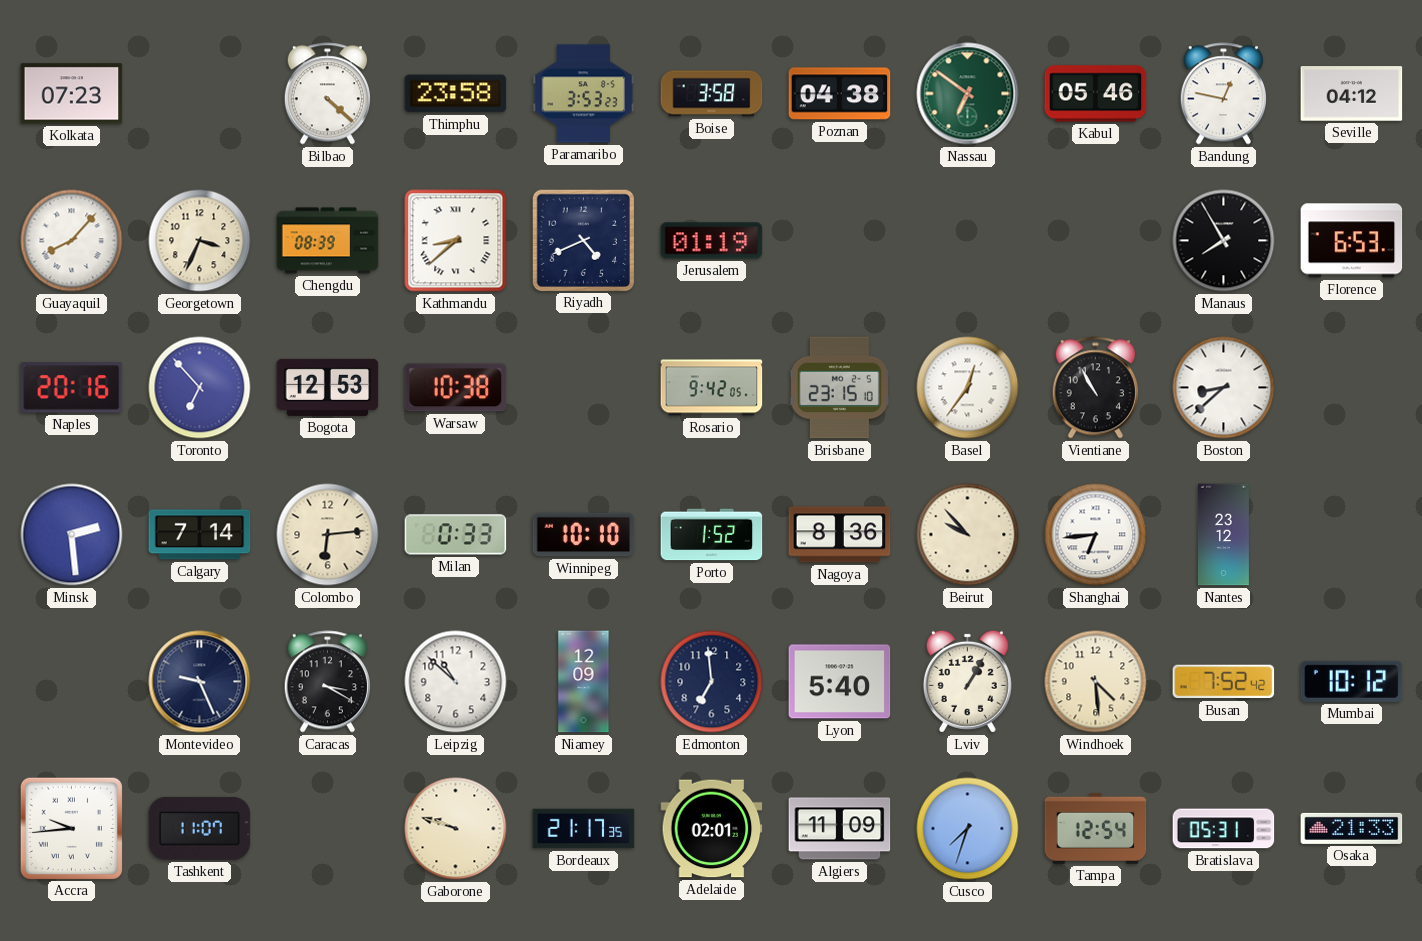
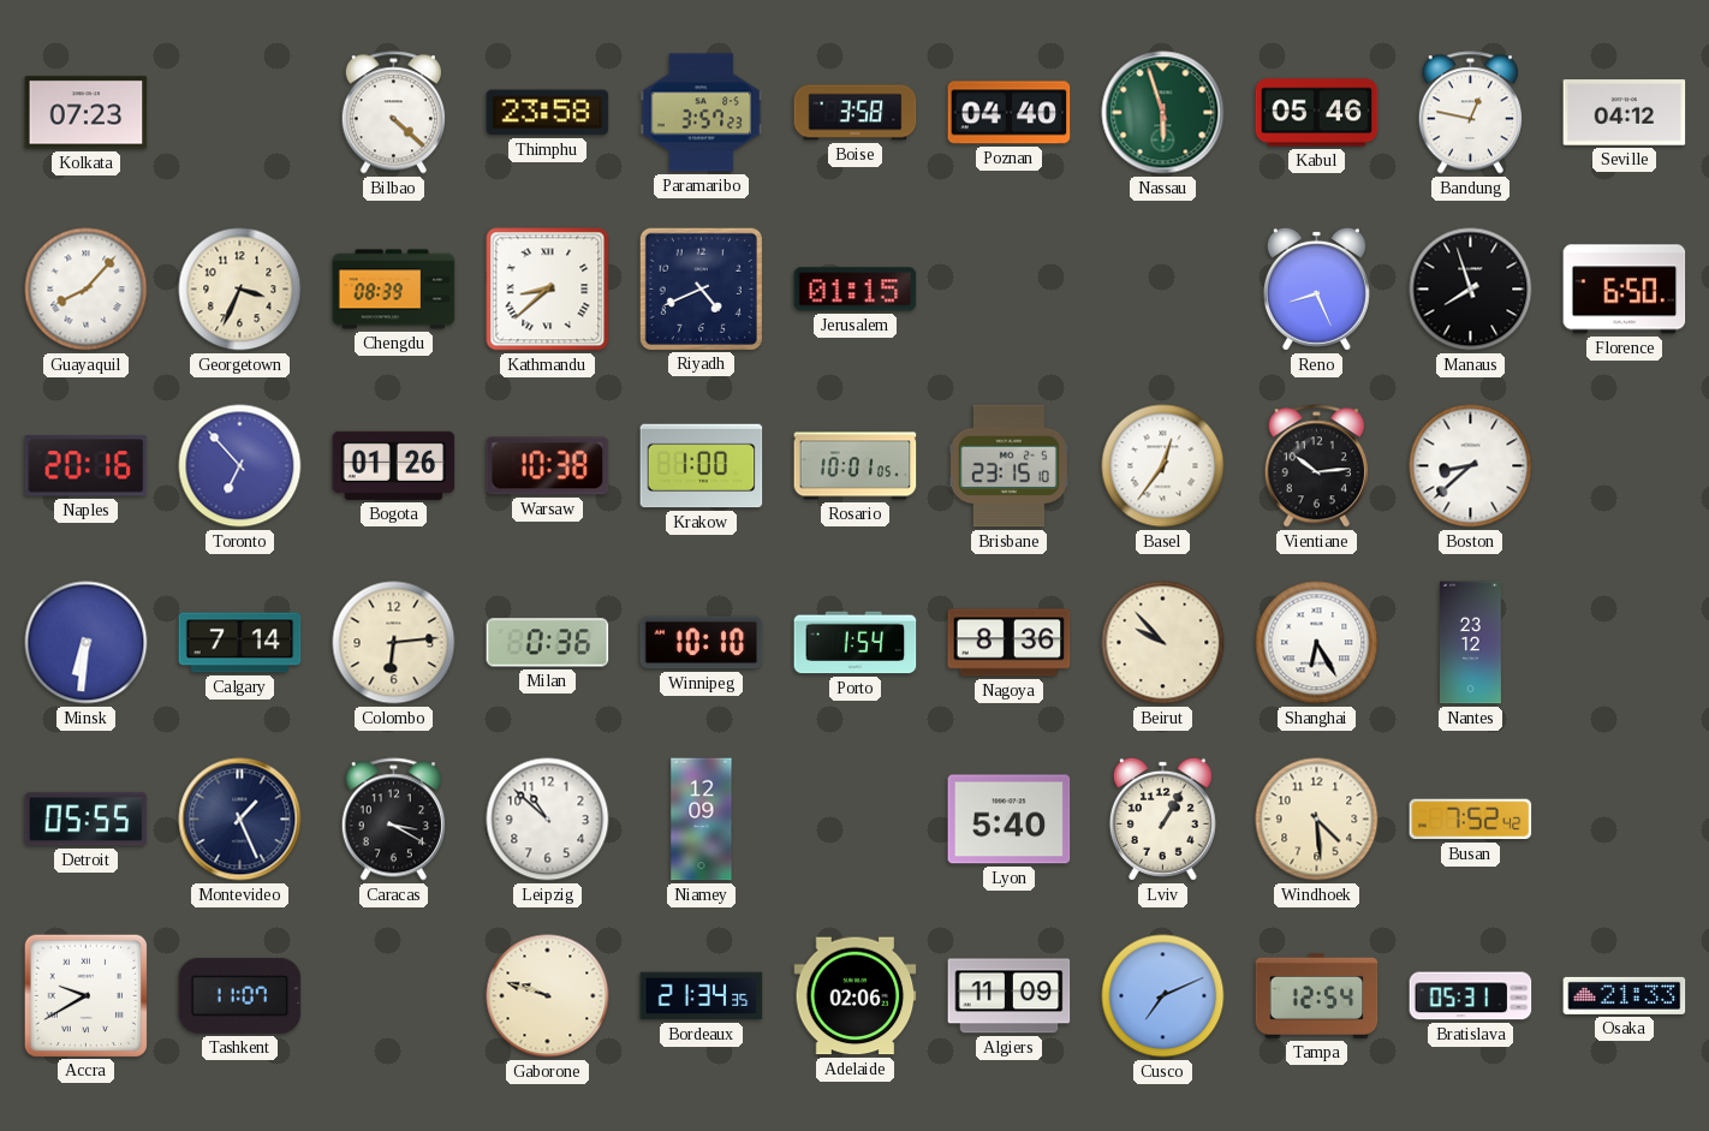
Paramaribo: 3:53 -> 3:57
Poznan: 04:38 -> 04:40
Nassau: 6:51 -> 5:57
Jerusalem: 01:19 -> 01:15
Reno: none -> 8:26
Manaus: 7:55 -> 7:57
Florence: 6:53 -> 6:50
Bogota: 12:53 -> 01:26
Krakow: none -> 1:00
Rosario: 9:42 -> 10:01
Vientiane: 10:55 -> 10:14
Minsk: 2:29 -> 6:31
Milan: 0:33 -> 0:36
Porto: 1:52 -> 1:54
Shanghai: 6:44 -> 6:25
Detroit: none -> 05:55
Montevideo: 9:26 -> 1:26
Edmonton: 6:59 -> none
Mumbai: 10:12 -> none
Accra: 9:44 -> 9:40
Bordeaux: 21:17 -> 21:34
Adelaide: 02:01 -> 02:06
Cusco: 7:33 -> 7:11
